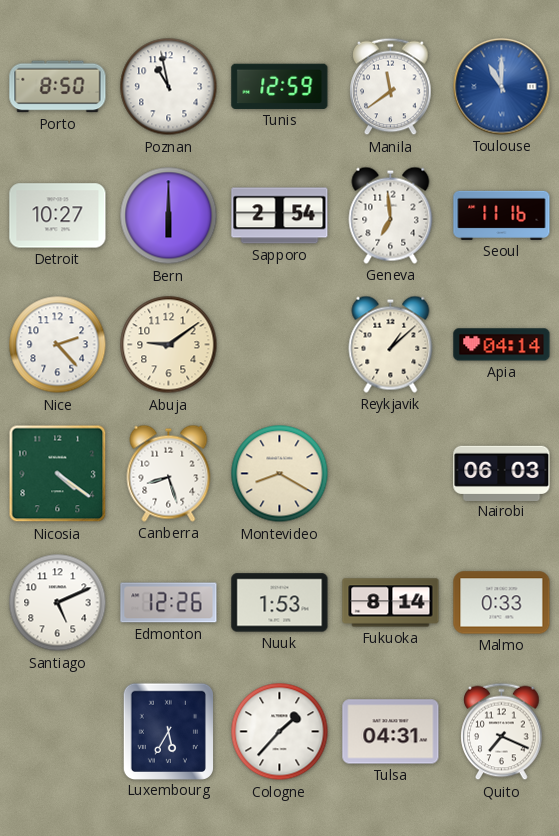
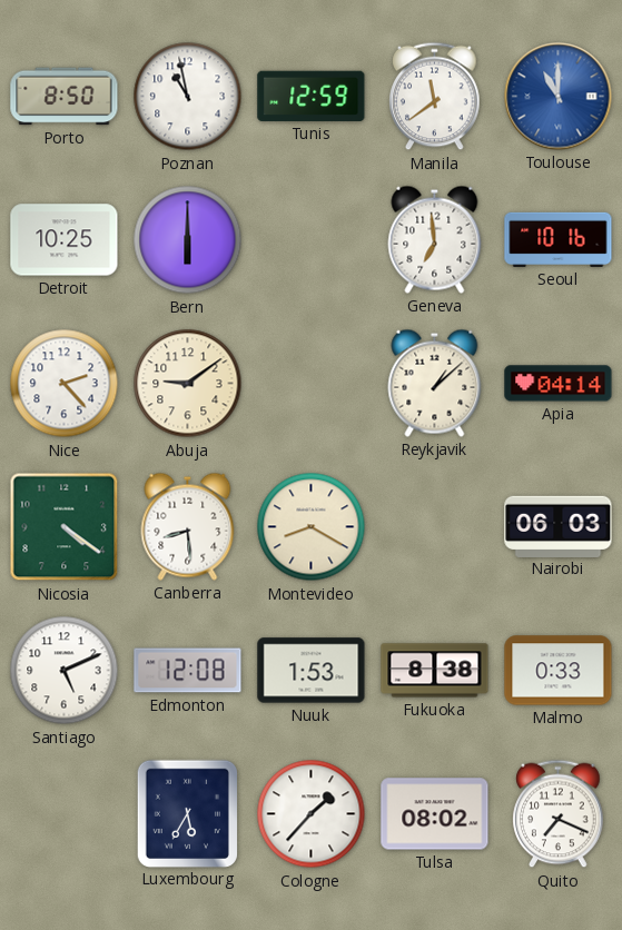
Detroit: 10:27 -> 10:25
Sapporo: 2:54 -> none
Seoul: 11:16 -> 10:16
Canberra: 8:27 -> 8:29
Edmonton: 12:26 -> 12:08
Fukuoka: 8:14 -> 8:38
Tulsa: 04:31 -> 08:02
